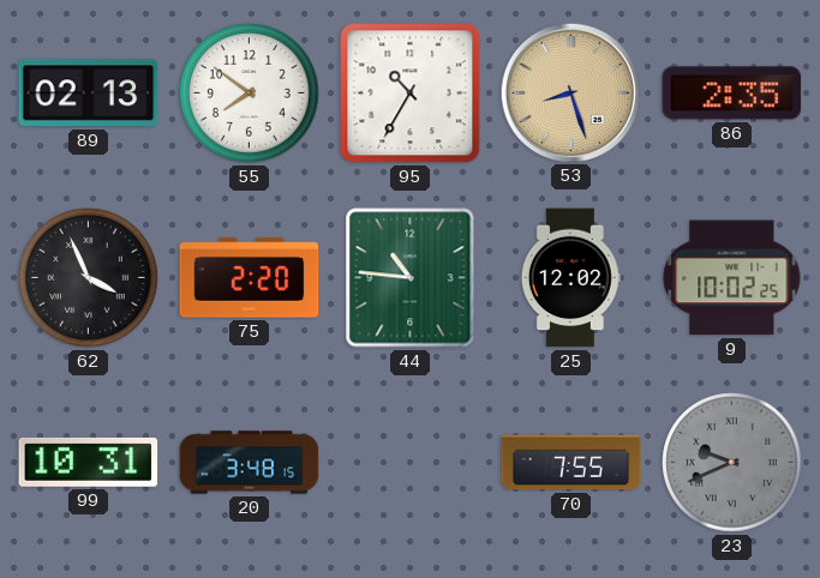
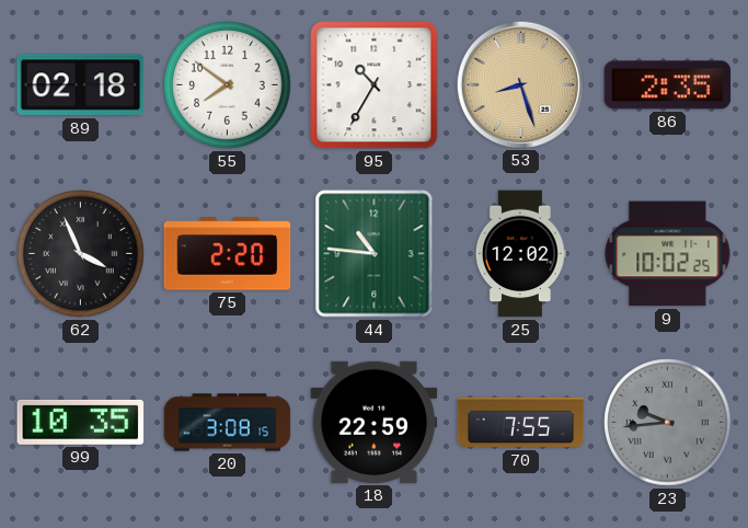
89: 02:13 -> 02:18
99: 10:31 -> 10:35
20: 3:48 -> 3:08
18: none -> 22:59
23: 9:41 -> 9:44
